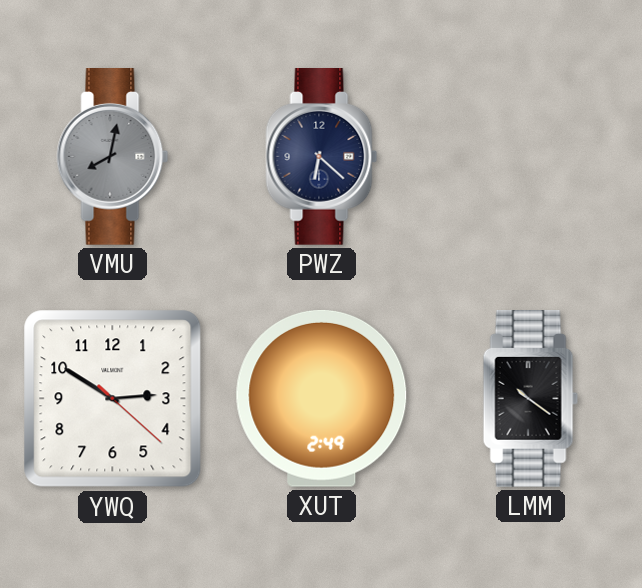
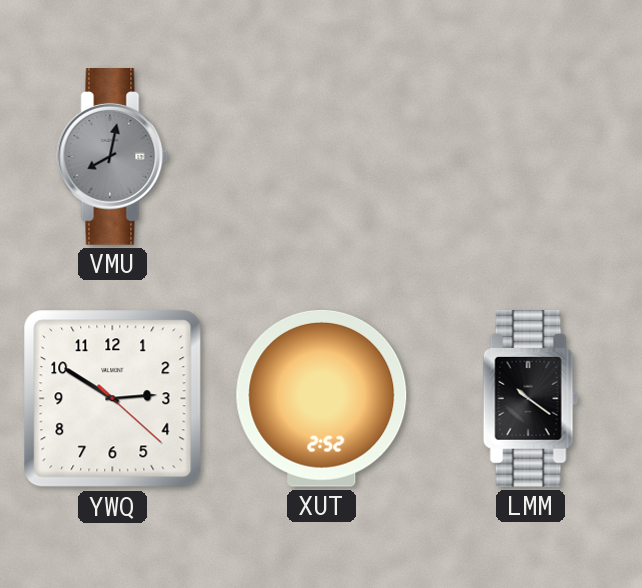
PWZ: 6:22 -> none
XUT: 2:49 -> 2:52
